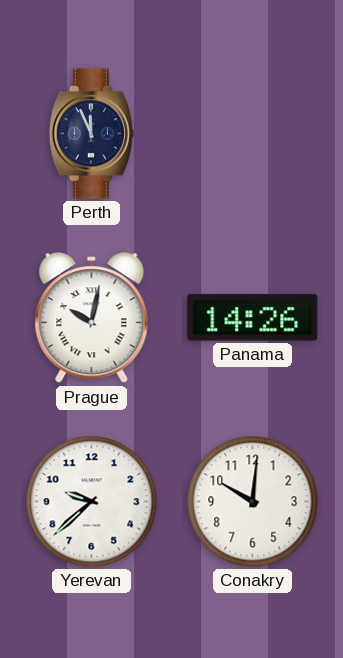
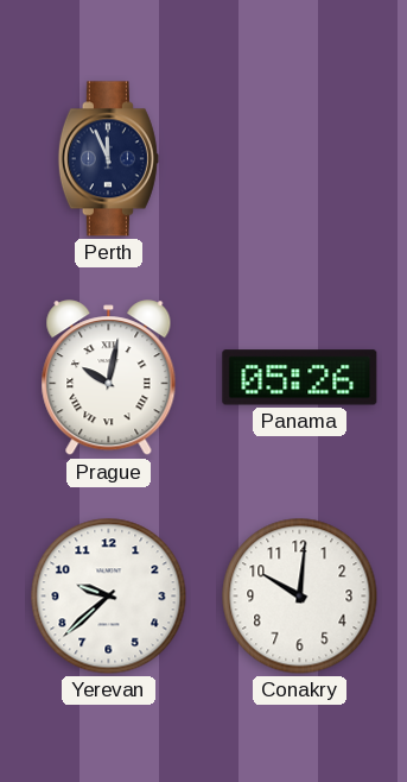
Panama: 14:26 -> 05:26
